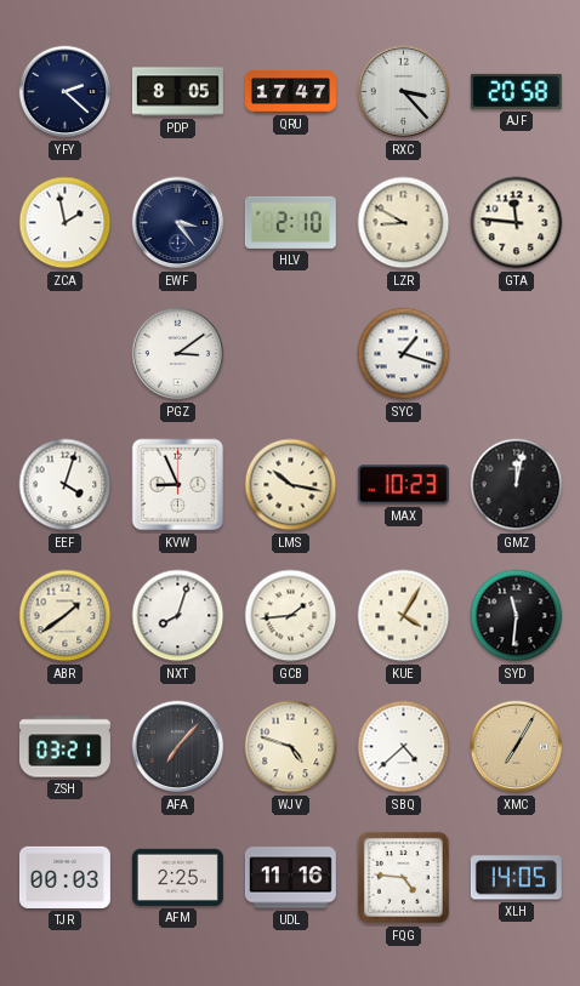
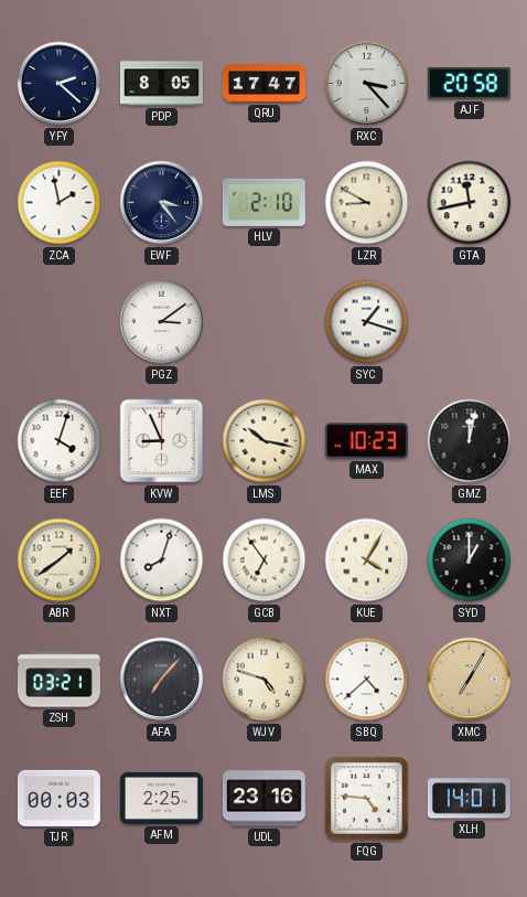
GTA: 11:46 -> 11:43
GCB: 1:44 -> 6:54
SYD: 11:31 -> 1:00
UDL: 11:16 -> 23:16
XLH: 14:05 -> 14:01
